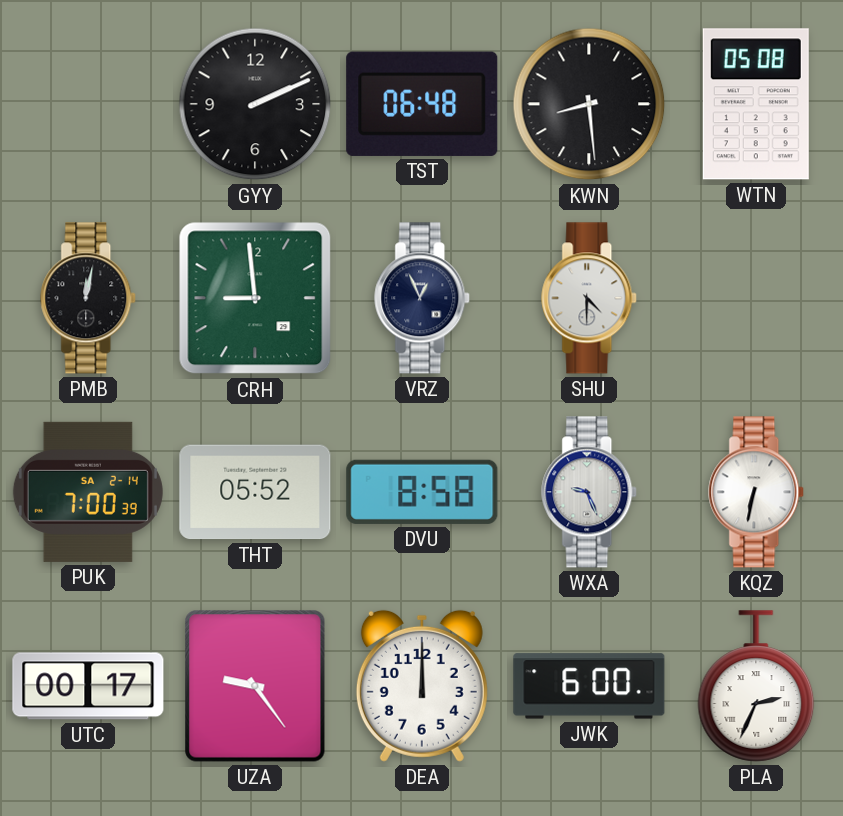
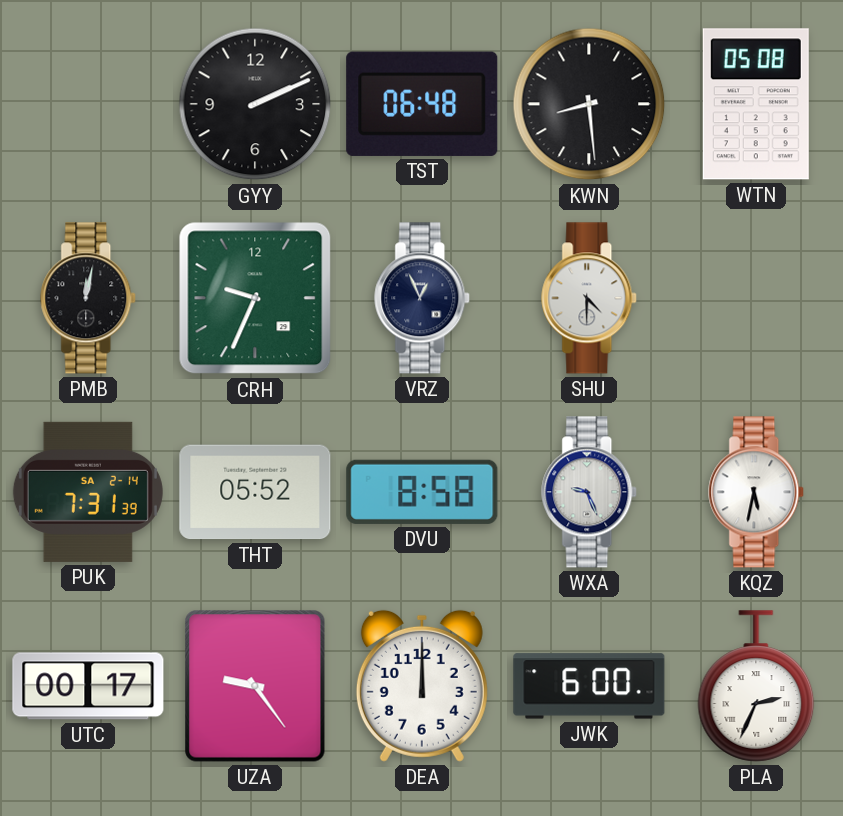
CRH: 8:59 -> 9:34
PUK: 7:00 -> 7:31
KQZ: 6:32 -> 5:32
